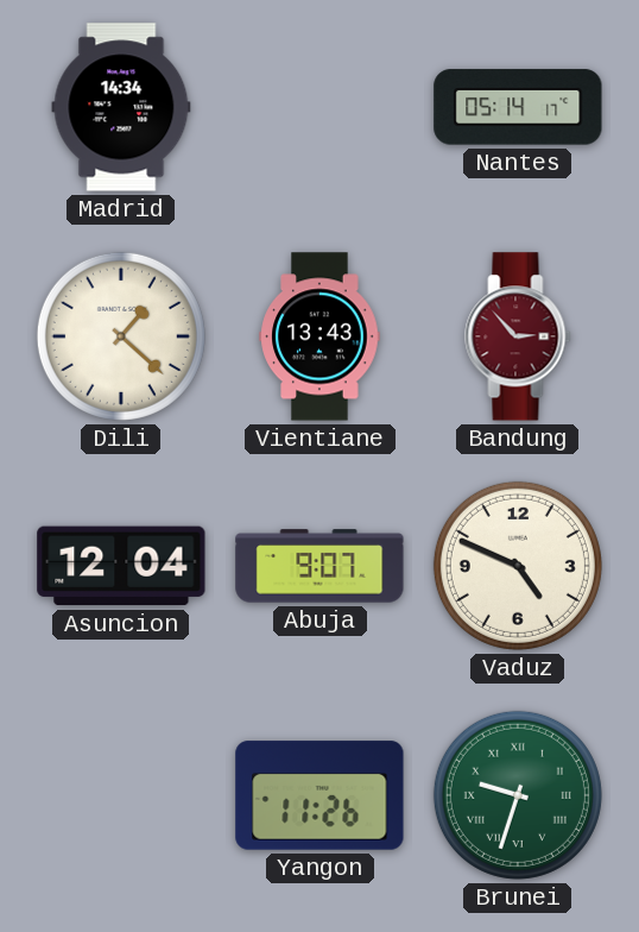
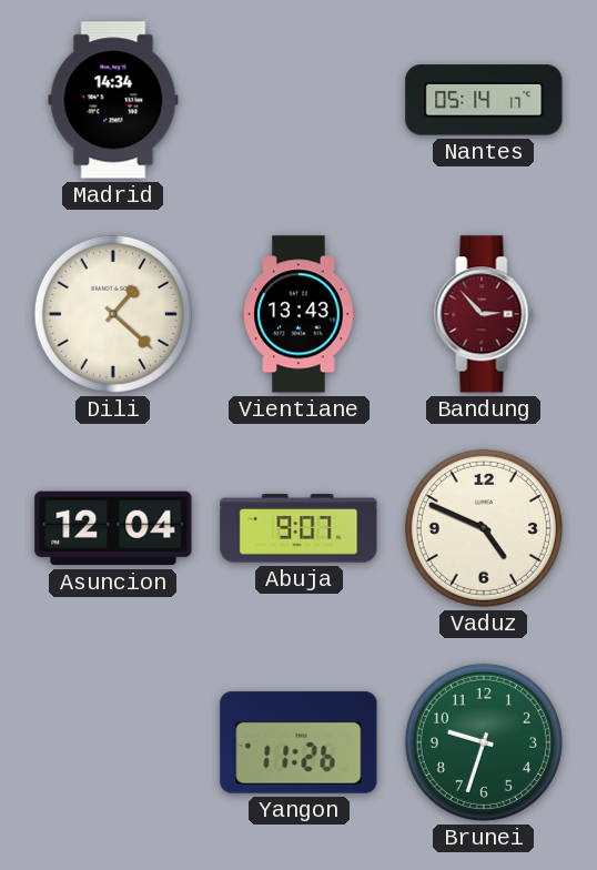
Brunei numerals: Roman -> Arabic
